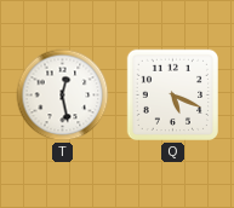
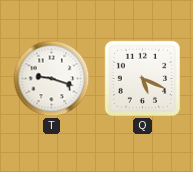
T: 12:28 -> 9:18
